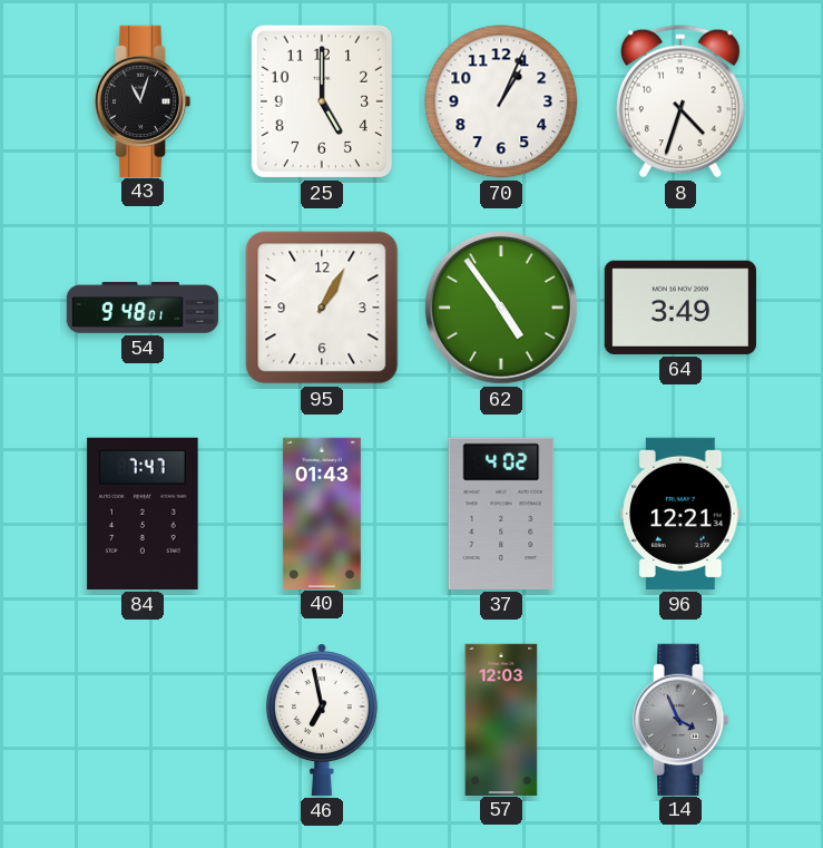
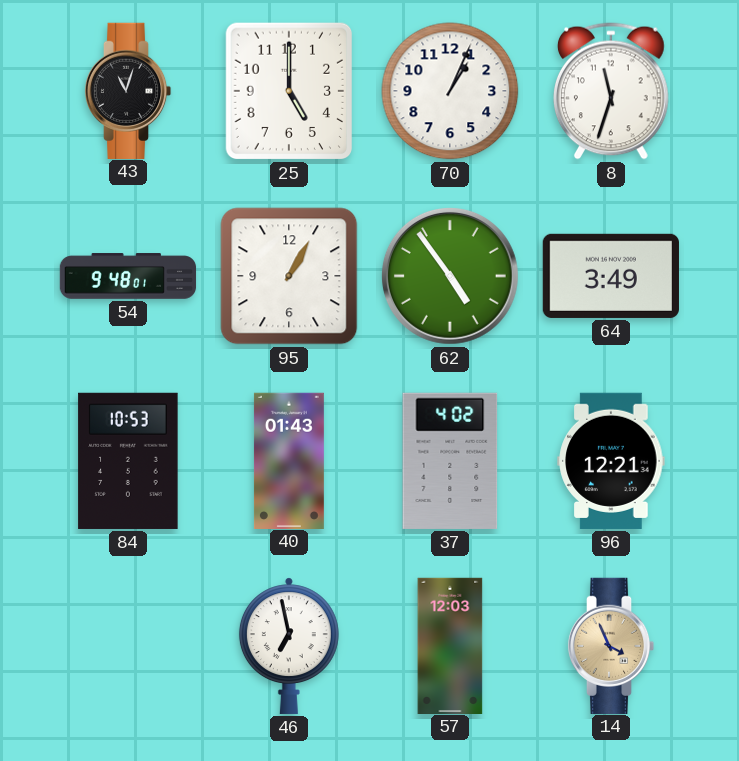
8: 4:33 -> 11:33
84: 7:47 -> 10:53
14 dial: grey -> champagne
